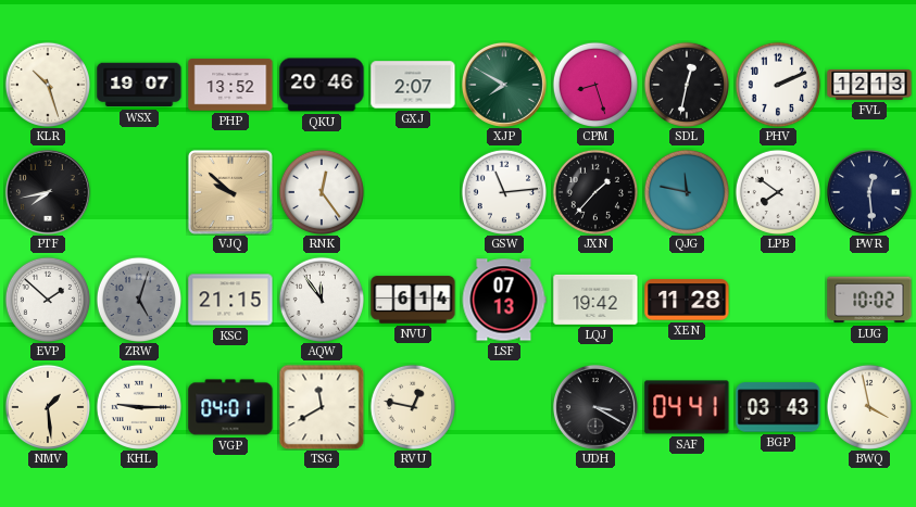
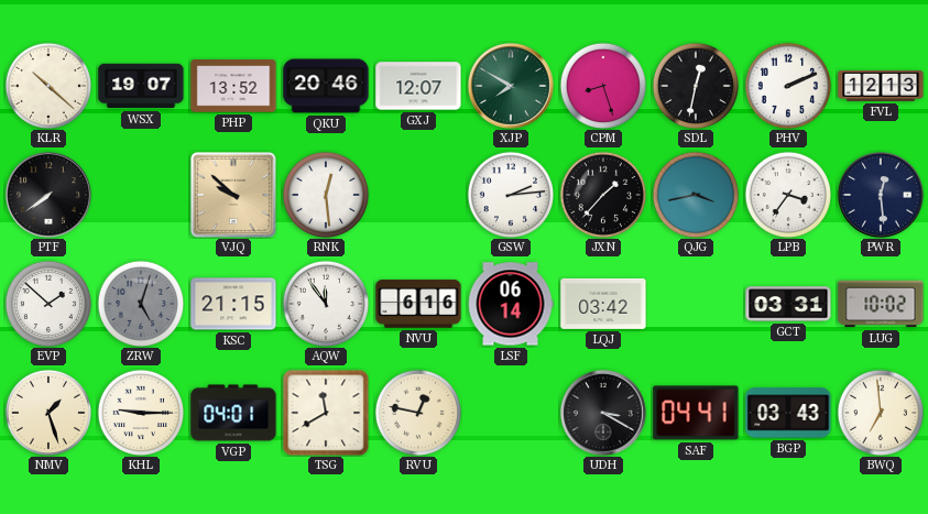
KLR: 10:27 -> 10:22
GXJ: 2:07 -> 12:07
PTF: 7:43 -> 7:39
RNK: 12:24 -> 12:29
GSW: 11:14 -> 2:14
QJG: 11:47 -> 3:43
LPB: 7:51 -> 3:36
NVU: 6:14 -> 6:16
LSF: 07:13 -> 06:14
LQJ: 19:42 -> 03:42
XEN: 11:28 -> none
GCT: none -> 03:31
NMV: 1:29 -> 1:27
BWQ: 3:58 -> 6:59
